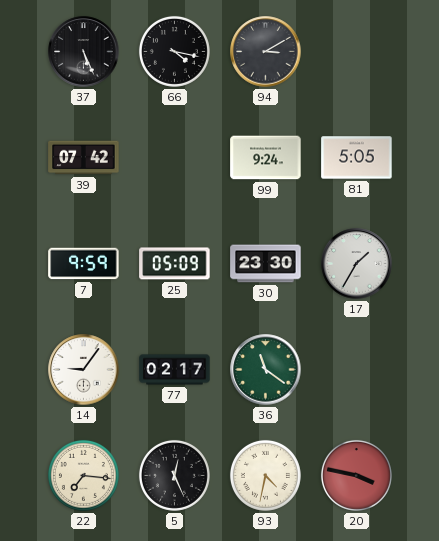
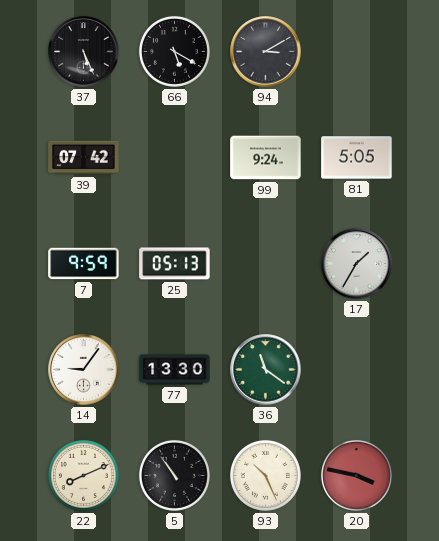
66: 4:17 -> 5:20
25: 05:09 -> 05:13
30: 23:30 -> none
77: 02:17 -> 13:30
22: 7:16 -> 8:11
5: 12:26 -> 10:54
93: 4:32 -> 10:26
